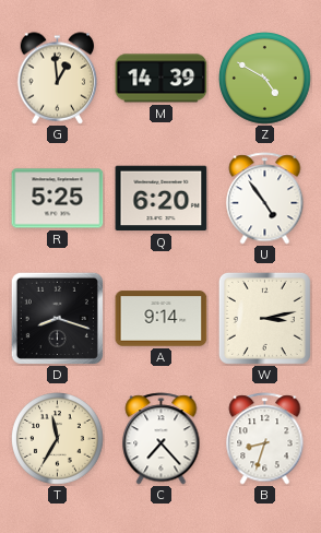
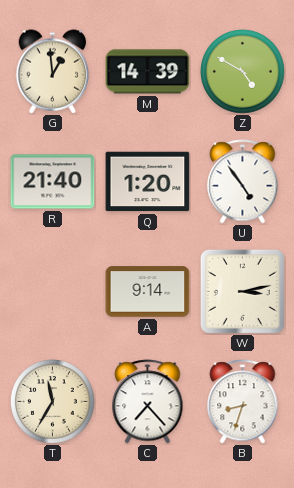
R: 5:25 -> 21:40
Q: 6:20 -> 1:20
D: 8:18 -> none
